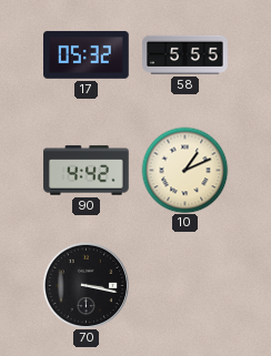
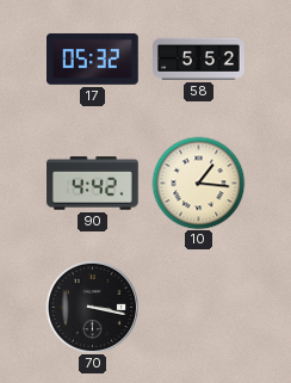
58: 5:55 -> 5:52
10: 1:11 -> 1:16
